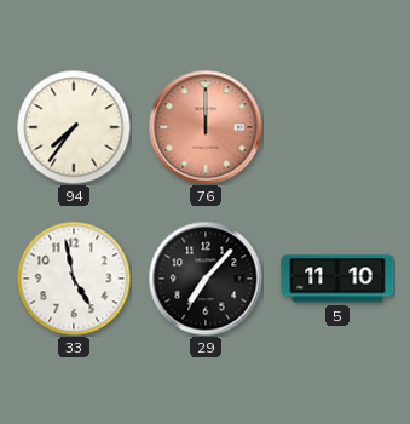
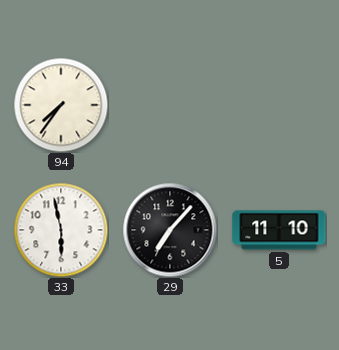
76: 12:00 -> none
33: 4:58 -> 5:58
